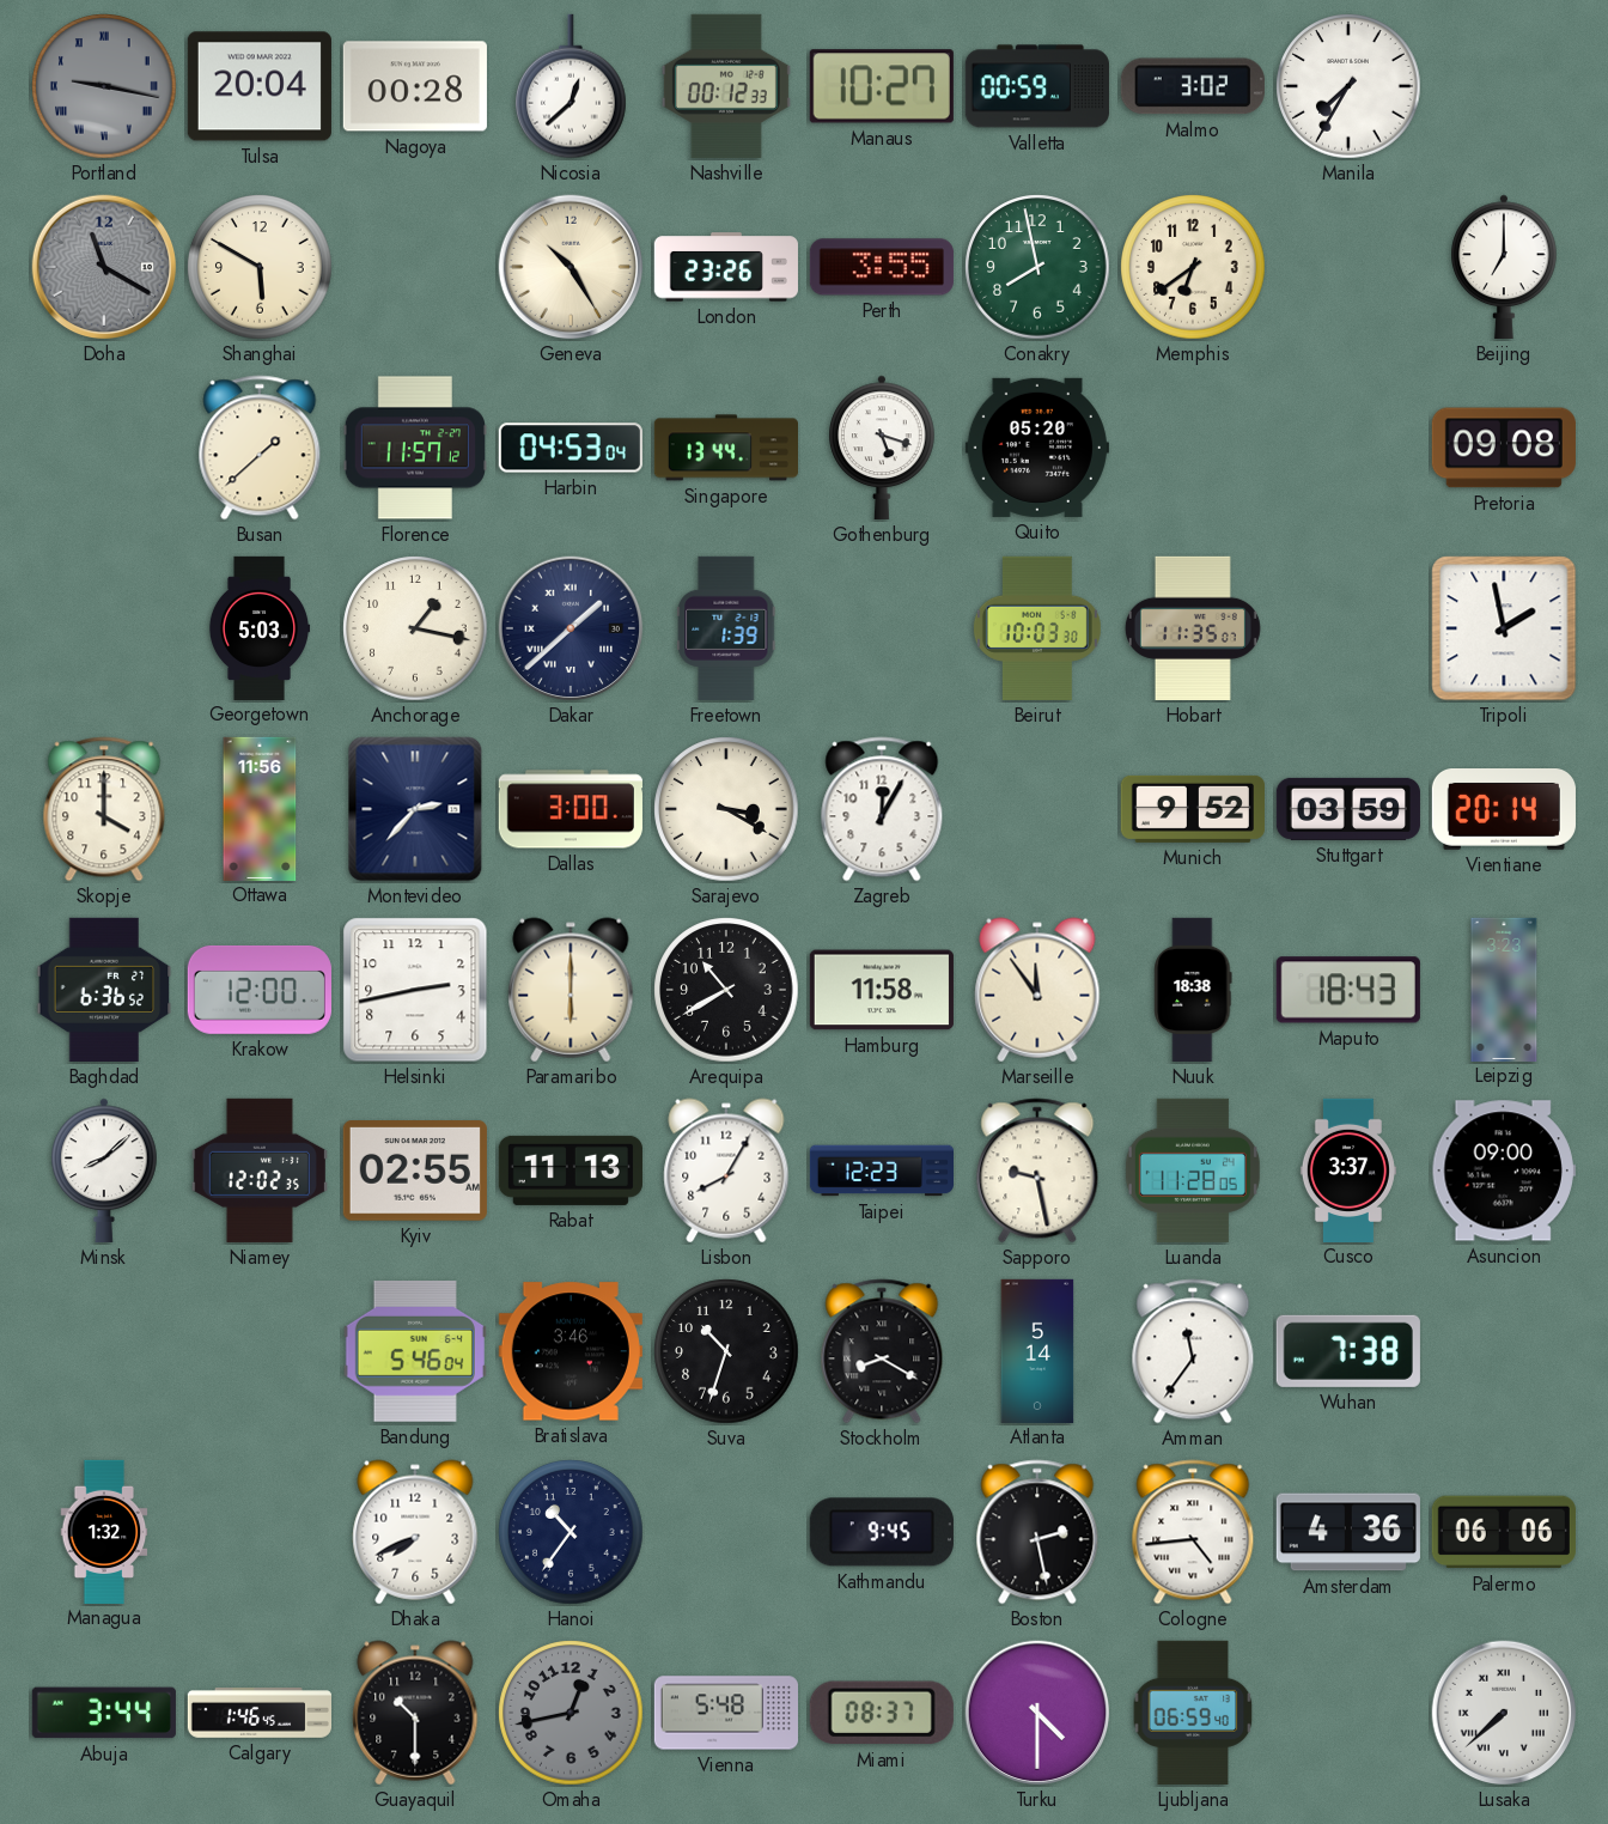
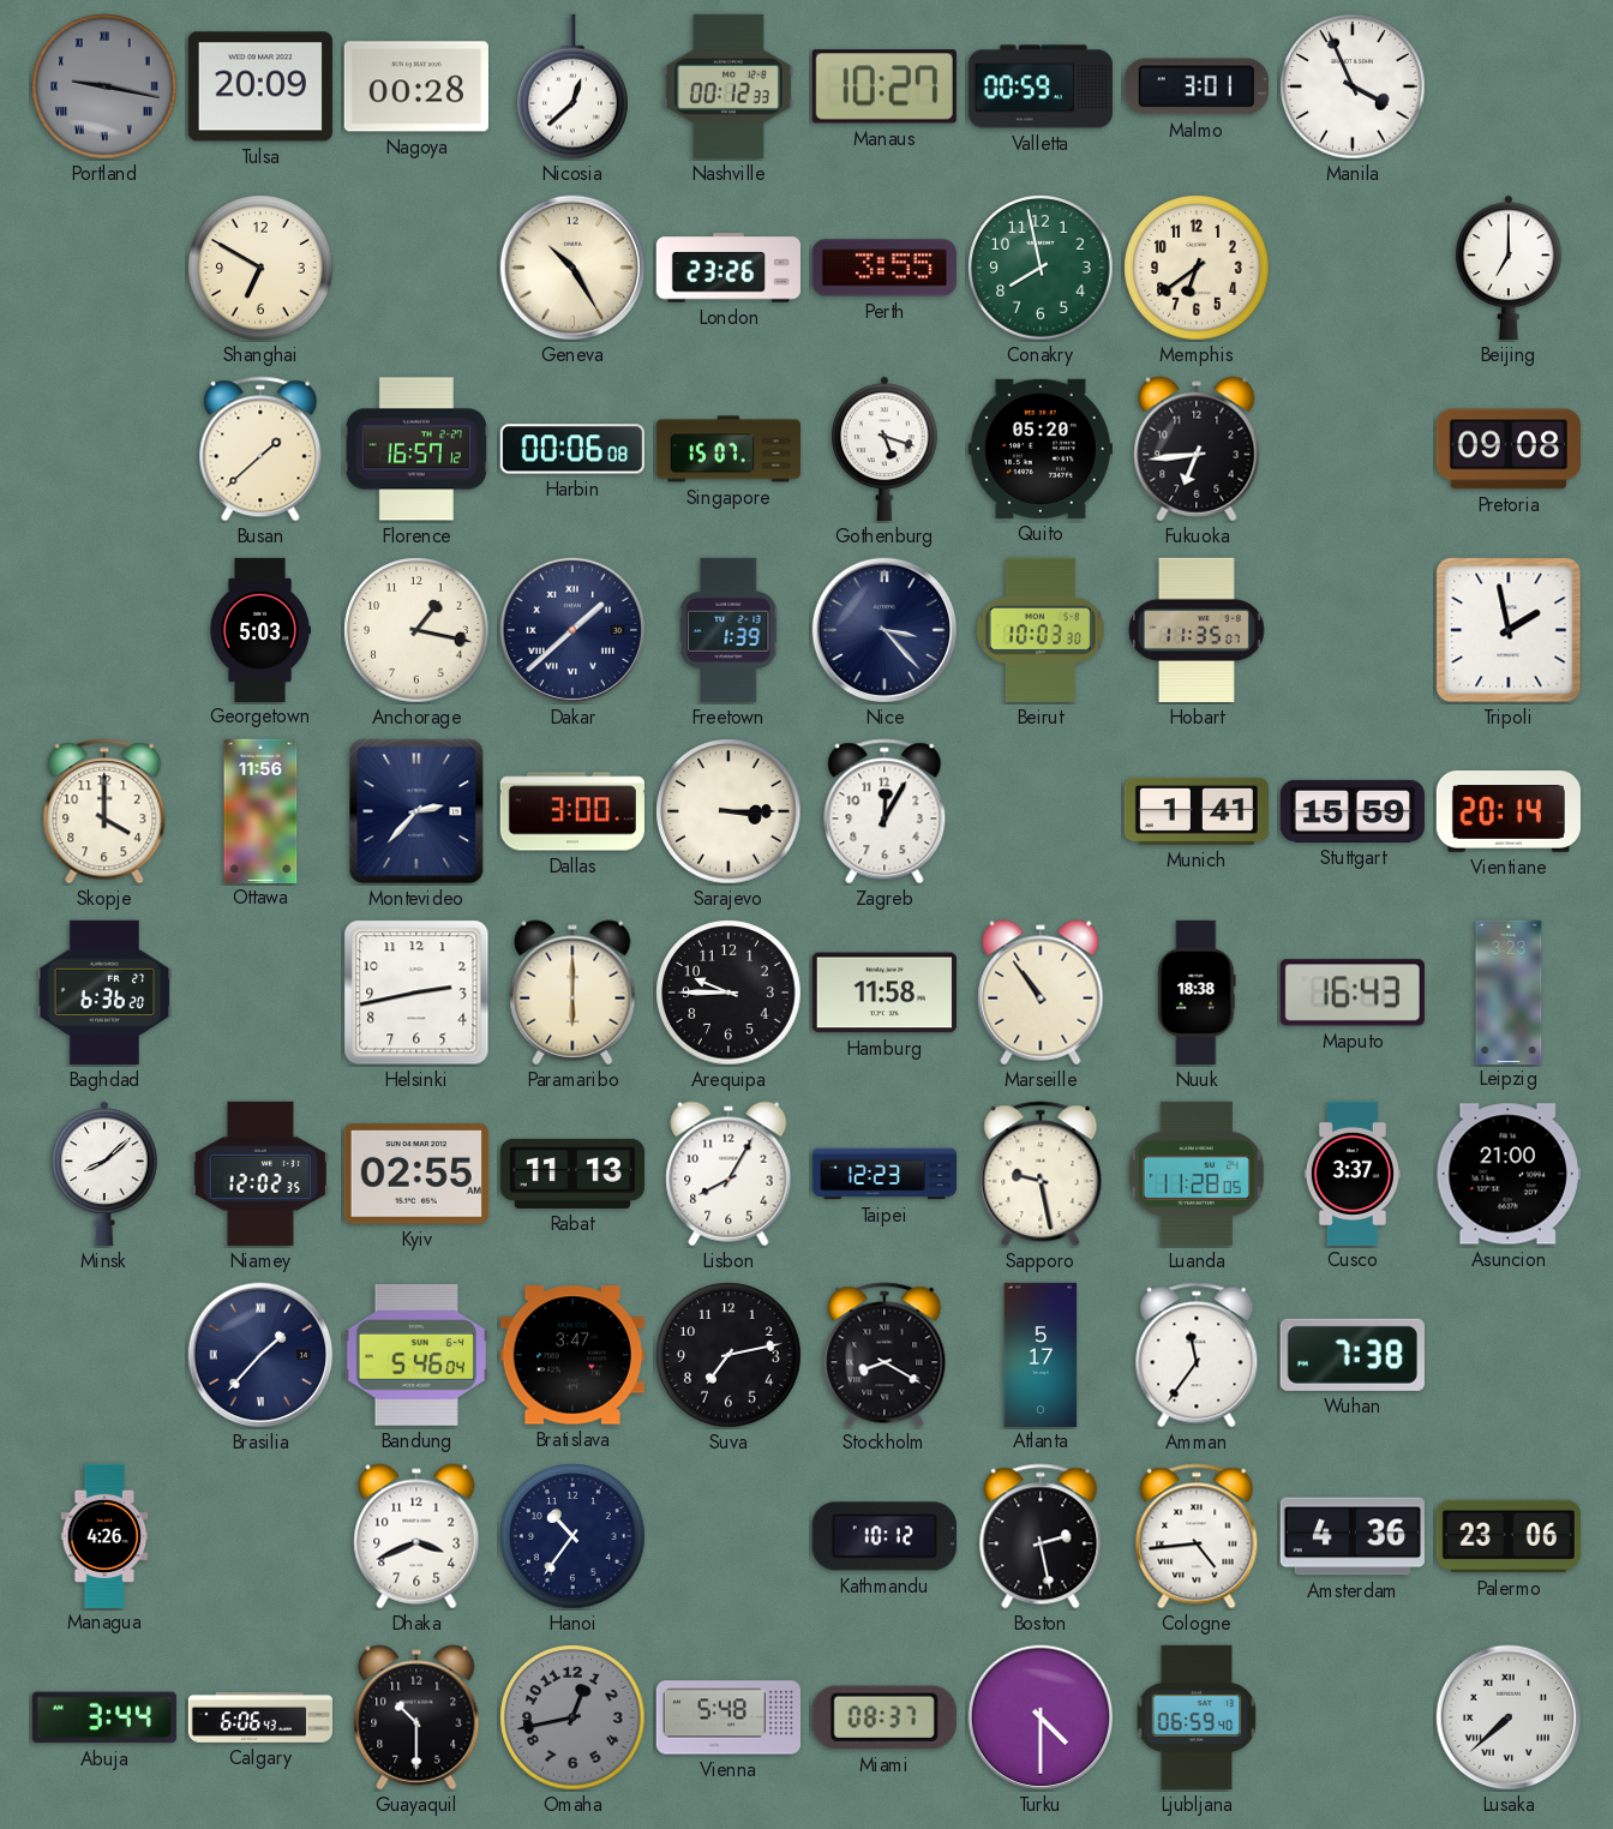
Tulsa: 20:04 -> 20:09
Malmo: 3:02 -> 3:01
Manila: 7:35 -> 3:56
Doha: 11:20 -> none
Shanghai: 5:50 -> 6:50
Florence: 11:57 -> 16:57
Harbin: 04:53 -> 00:06
Singapore: 13:44 -> 15:07
Fukuoka: none -> 6:44
Nice: none -> 3:23
Sarajevo: 3:20 -> 3:15
Munich: 9:52 -> 1:41
Stuttgart: 03:59 -> 15:59
Baghdad: 6:36:52 -> 6:36:20
Krakow: 12:00 -> none
Arequipa: 10:40 -> 9:45
Marseille: 11:54 -> 10:54
Maputo: 18:43 -> 16:43
Asuncion: 09:00 -> 21:00
Brasilia: none -> 1:37
Bratislava: 3:46 -> 3:47
Suva: 10:33 -> 7:13
Atlanta: 5:14 -> 5:17
Managua: 1:32 -> 4:26
Dhaka: 7:41 -> 3:41
Kathmandu: 9:45 -> 10:12
Palermo: 06:06 -> 23:06
Calgary: 1:46 -> 6:06
